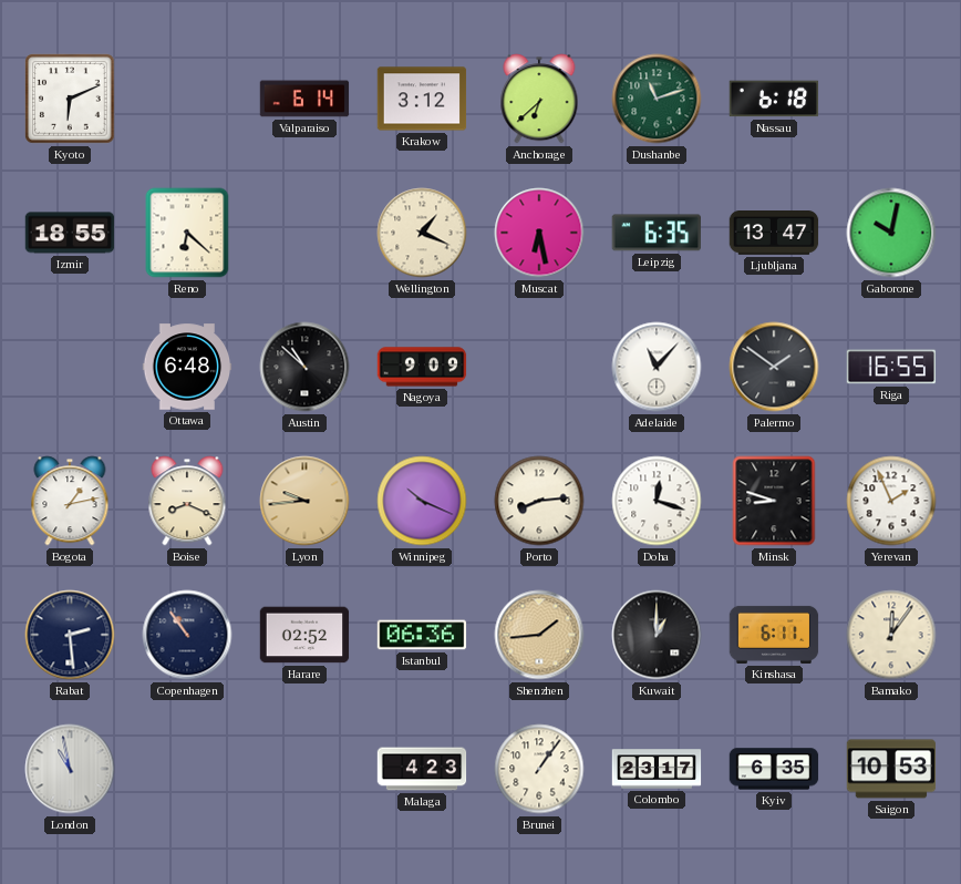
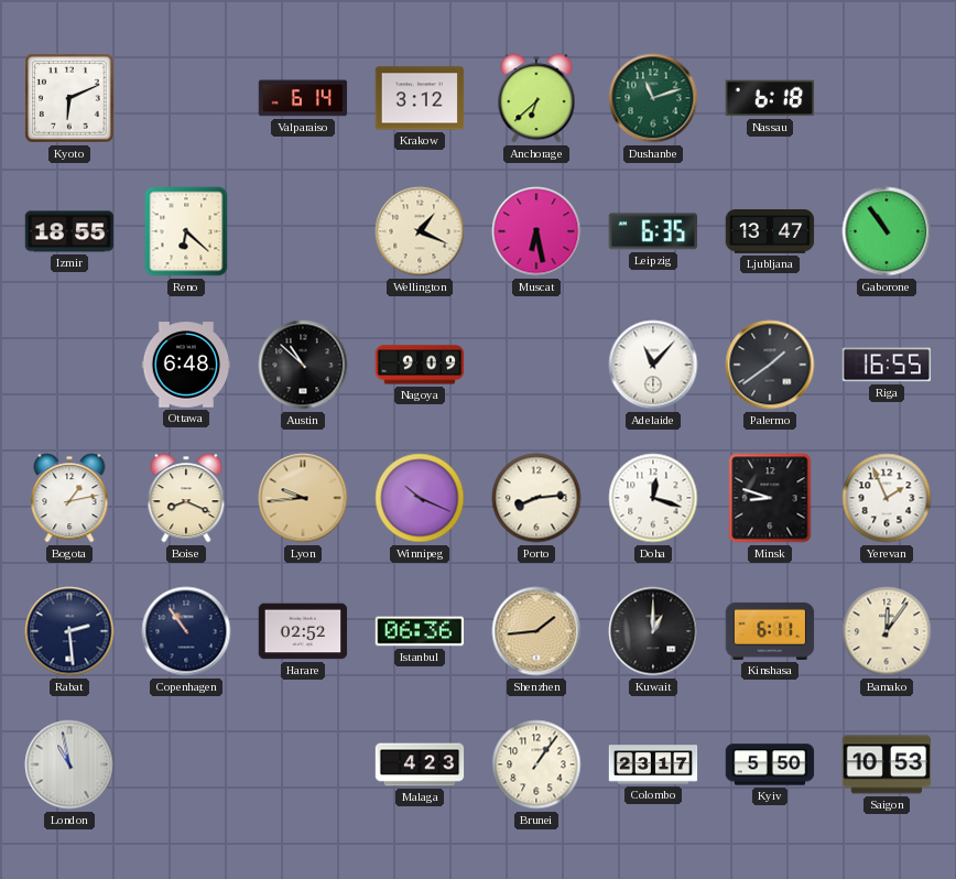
Gaborone: 10:02 -> 10:54
Palermo: 1:51 -> 1:39
Kyiv: 6:35 -> 5:50
